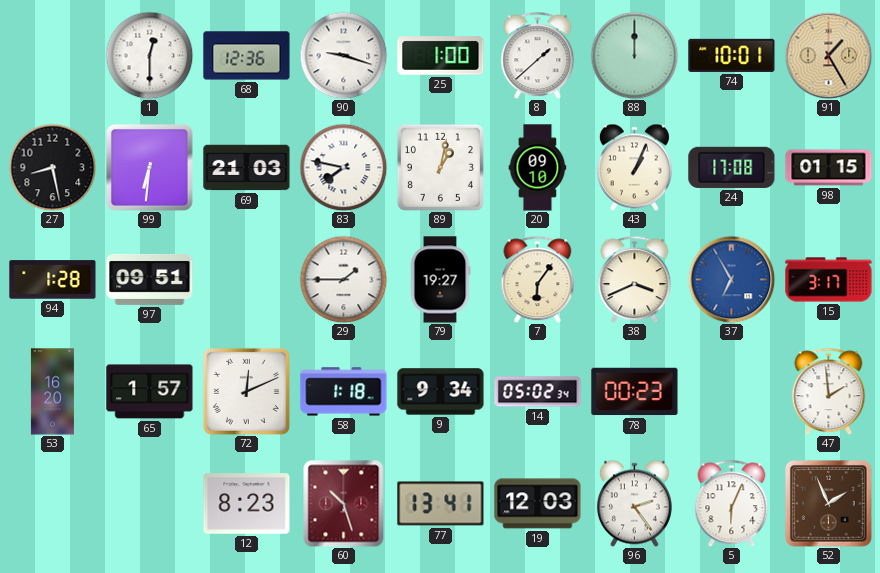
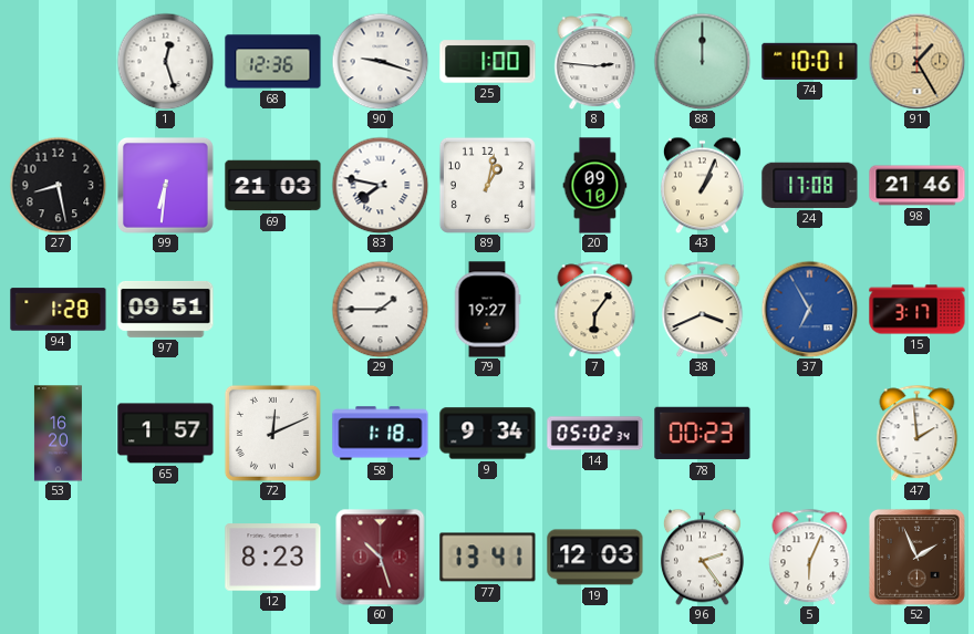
1: 12:30 -> 12:27
8: 1:38 -> 2:46
98: 01:15 -> 21:46
